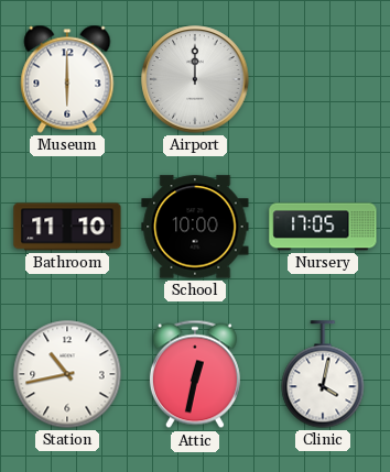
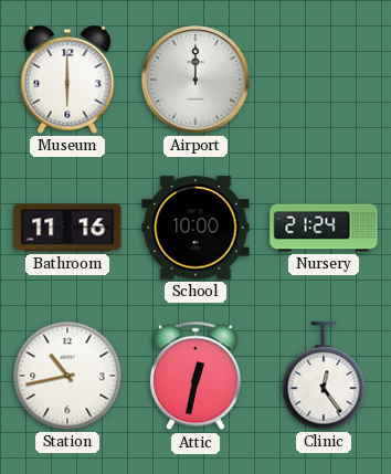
Bathroom: 11:10 -> 11:16
Nursery: 17:05 -> 21:24
Clinic: 4:02 -> 12:24
